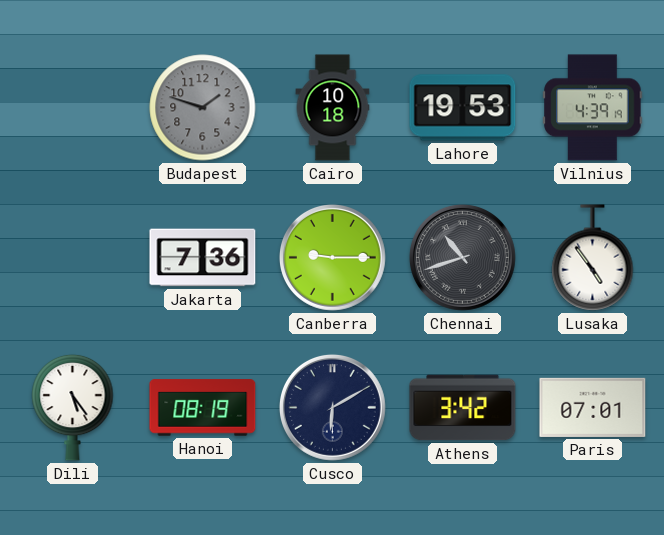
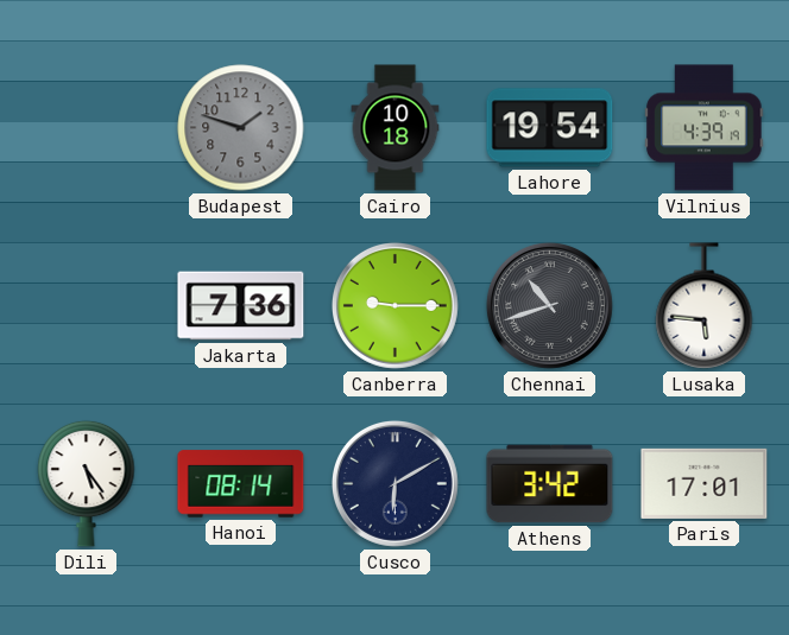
Lahore: 19:53 -> 19:54
Lusaka: 4:54 -> 5:46
Hanoi: 08:19 -> 08:14
Paris: 07:01 -> 17:01
